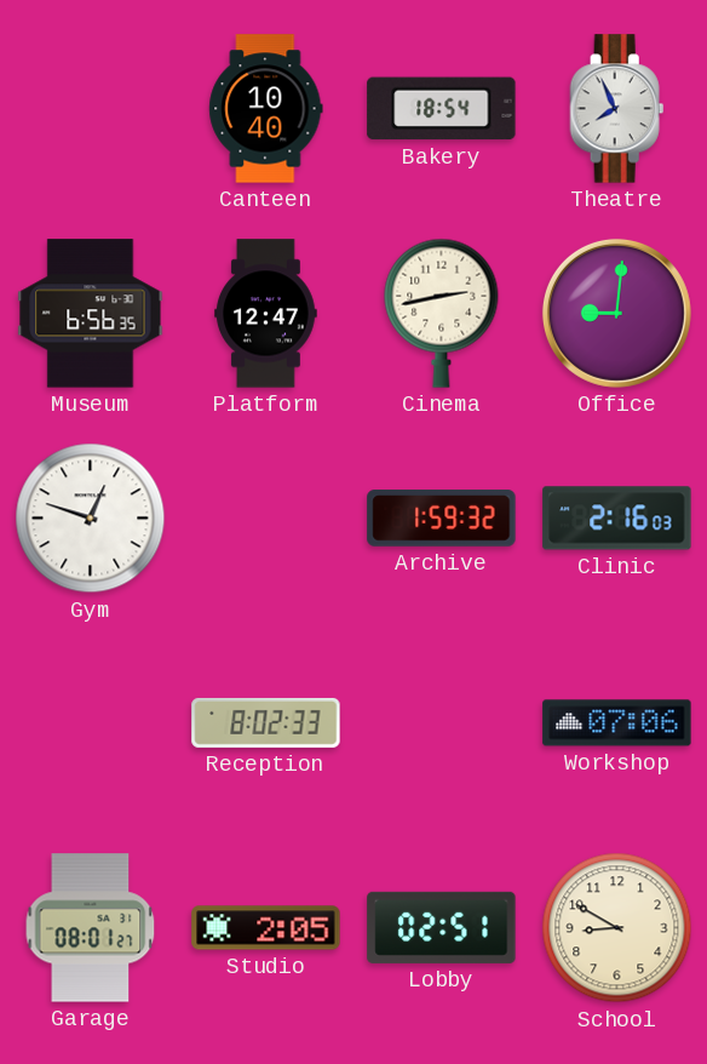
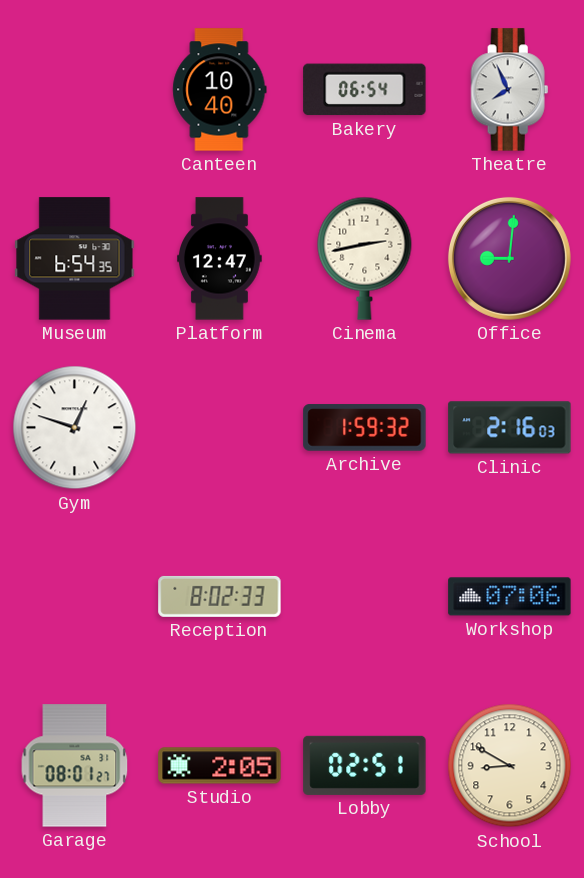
Bakery: 18:54 -> 06:54
Museum: 6:56 -> 6:54
